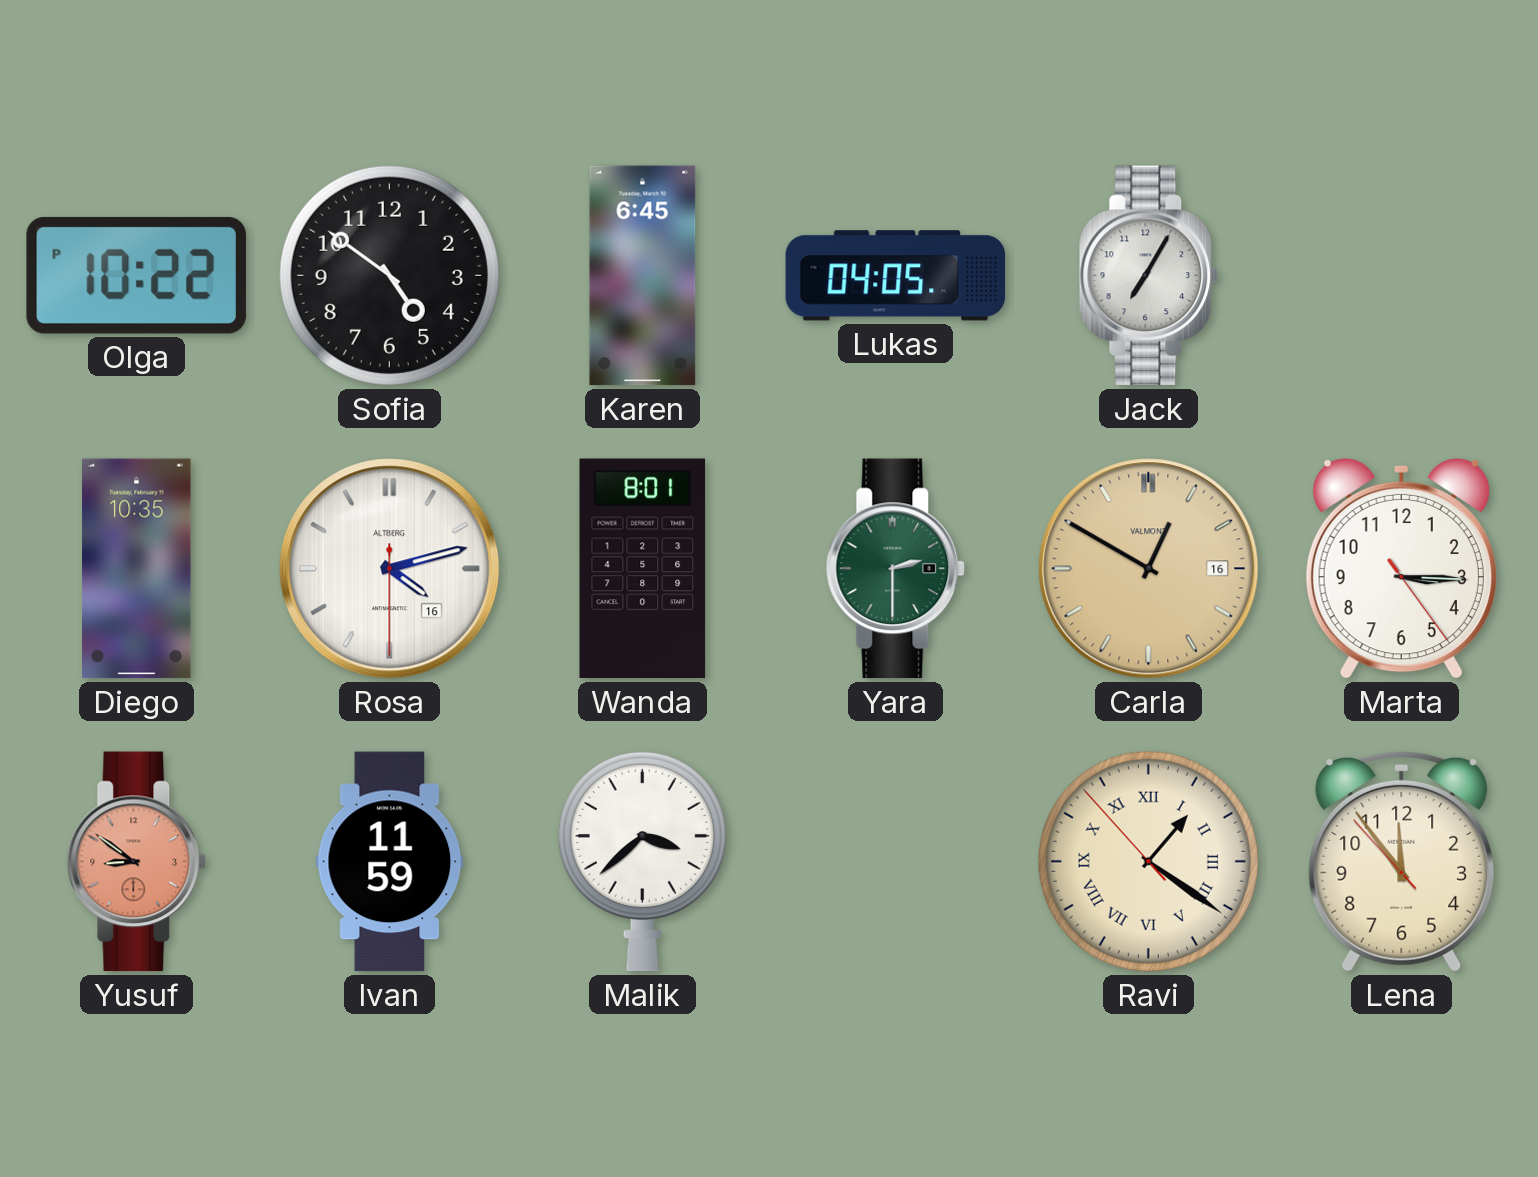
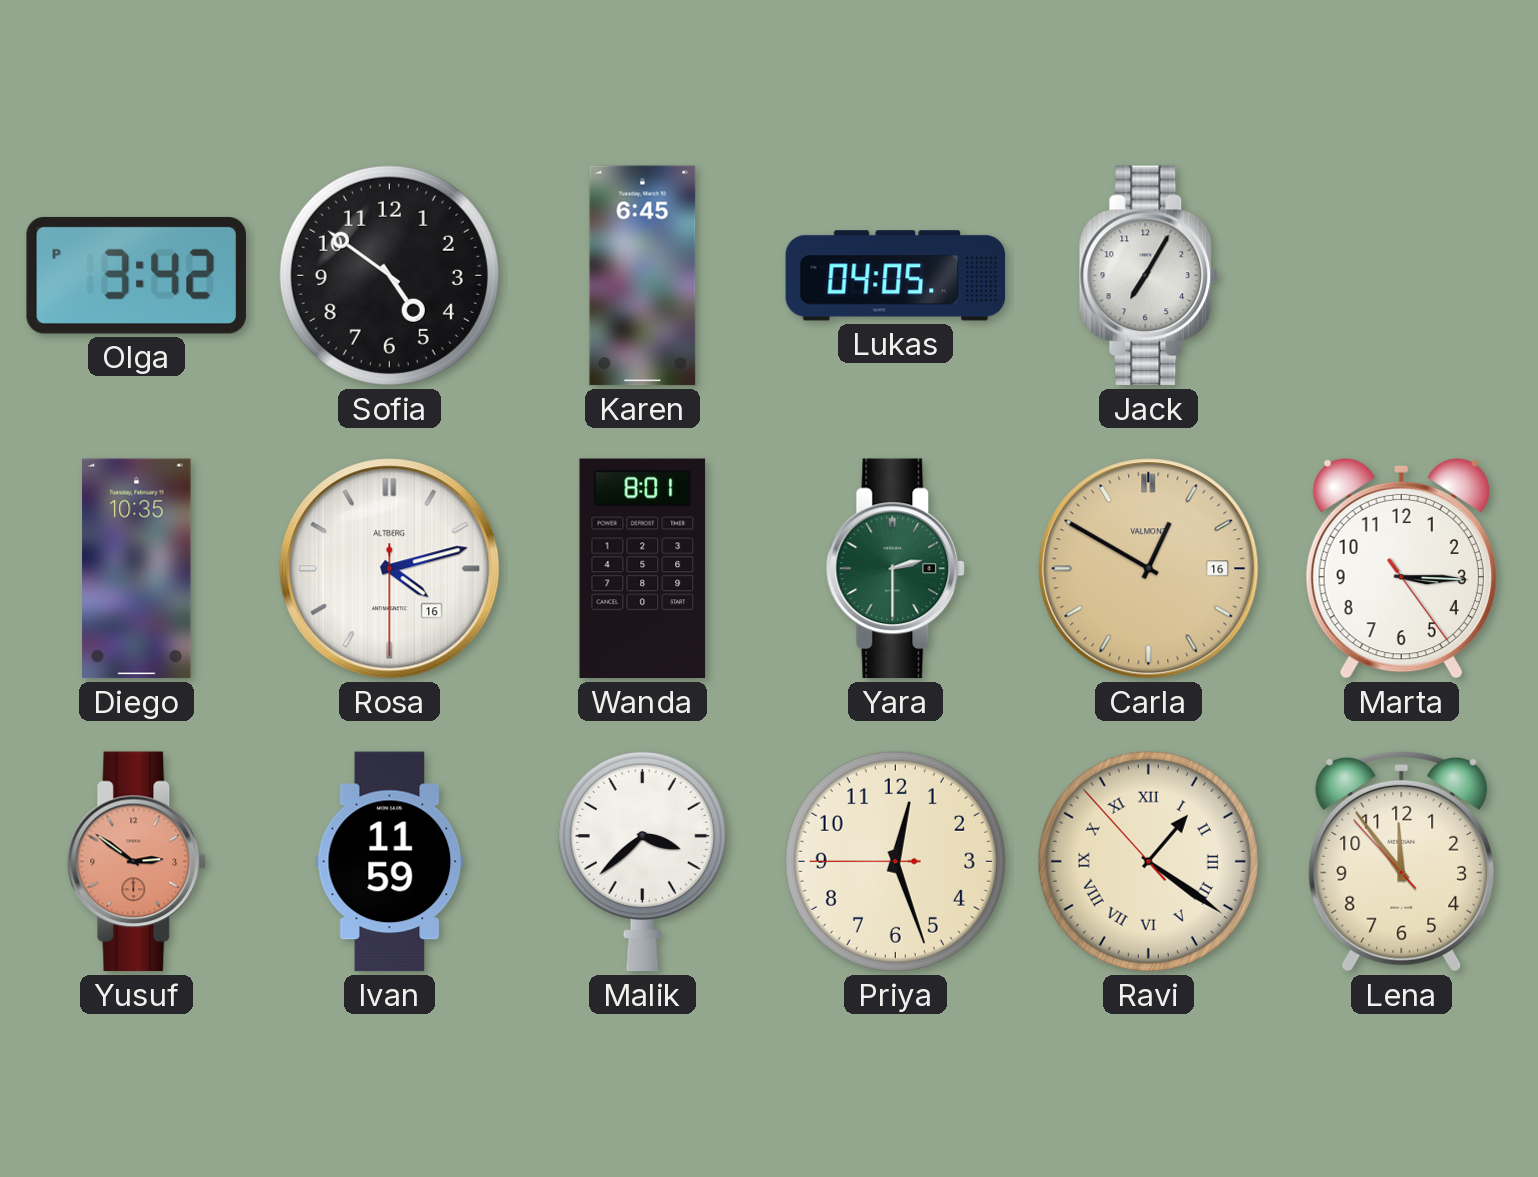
Olga: 10:22 -> 3:42
Yusuf: 8:51 -> 2:51
Priya: none -> 12:26
